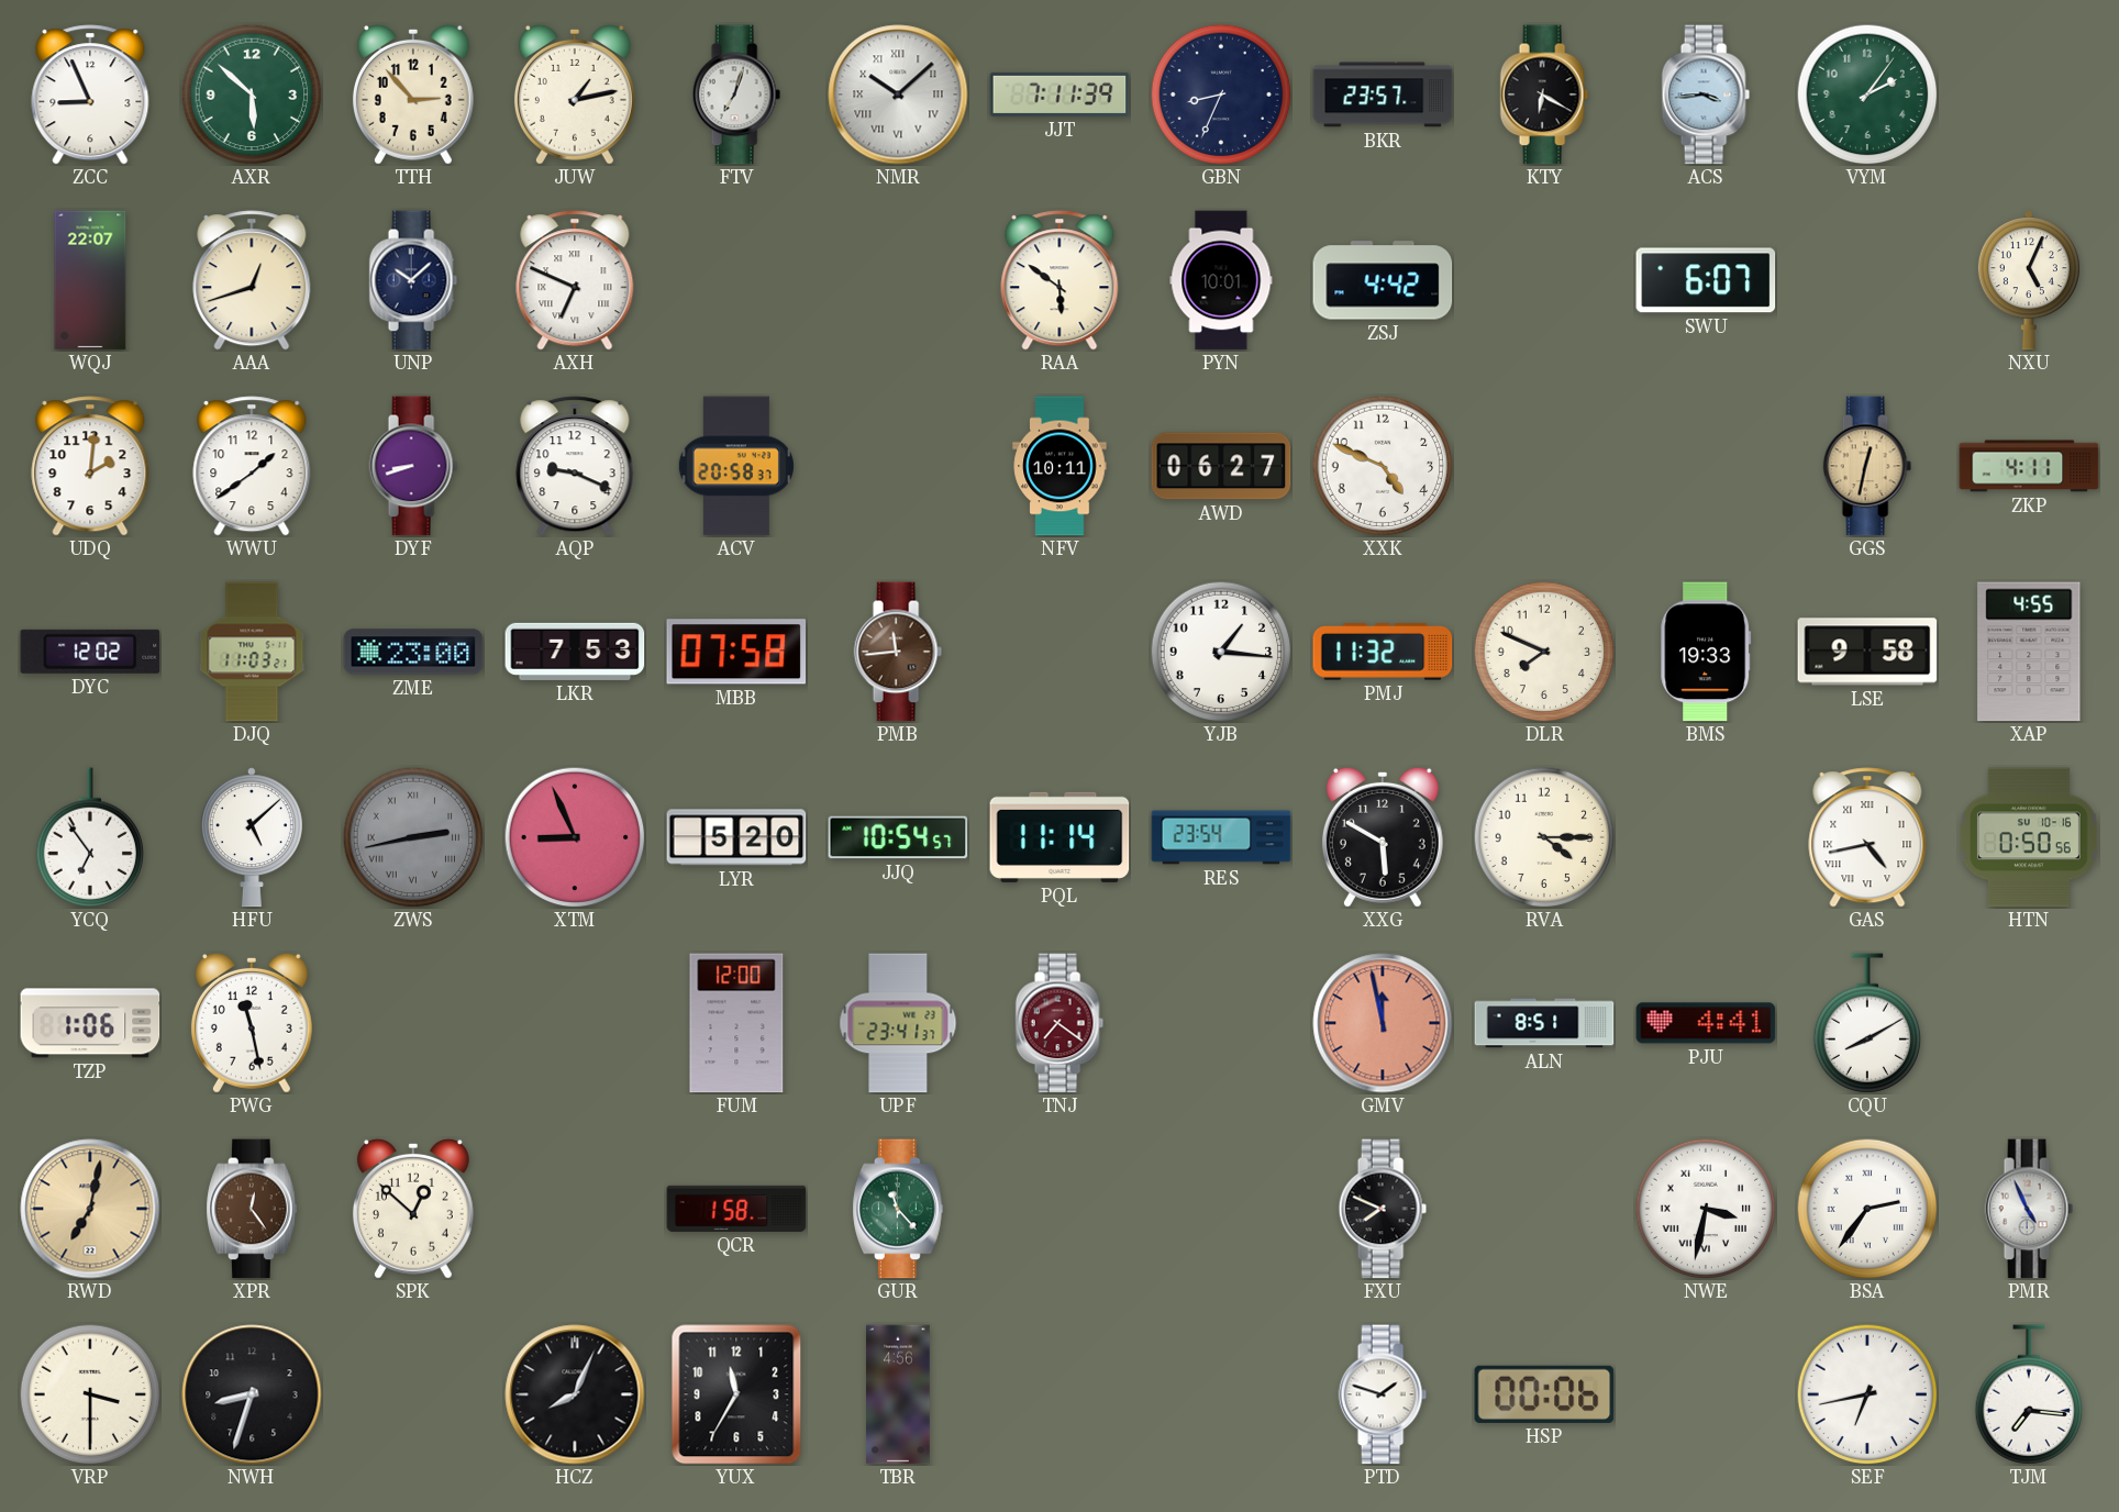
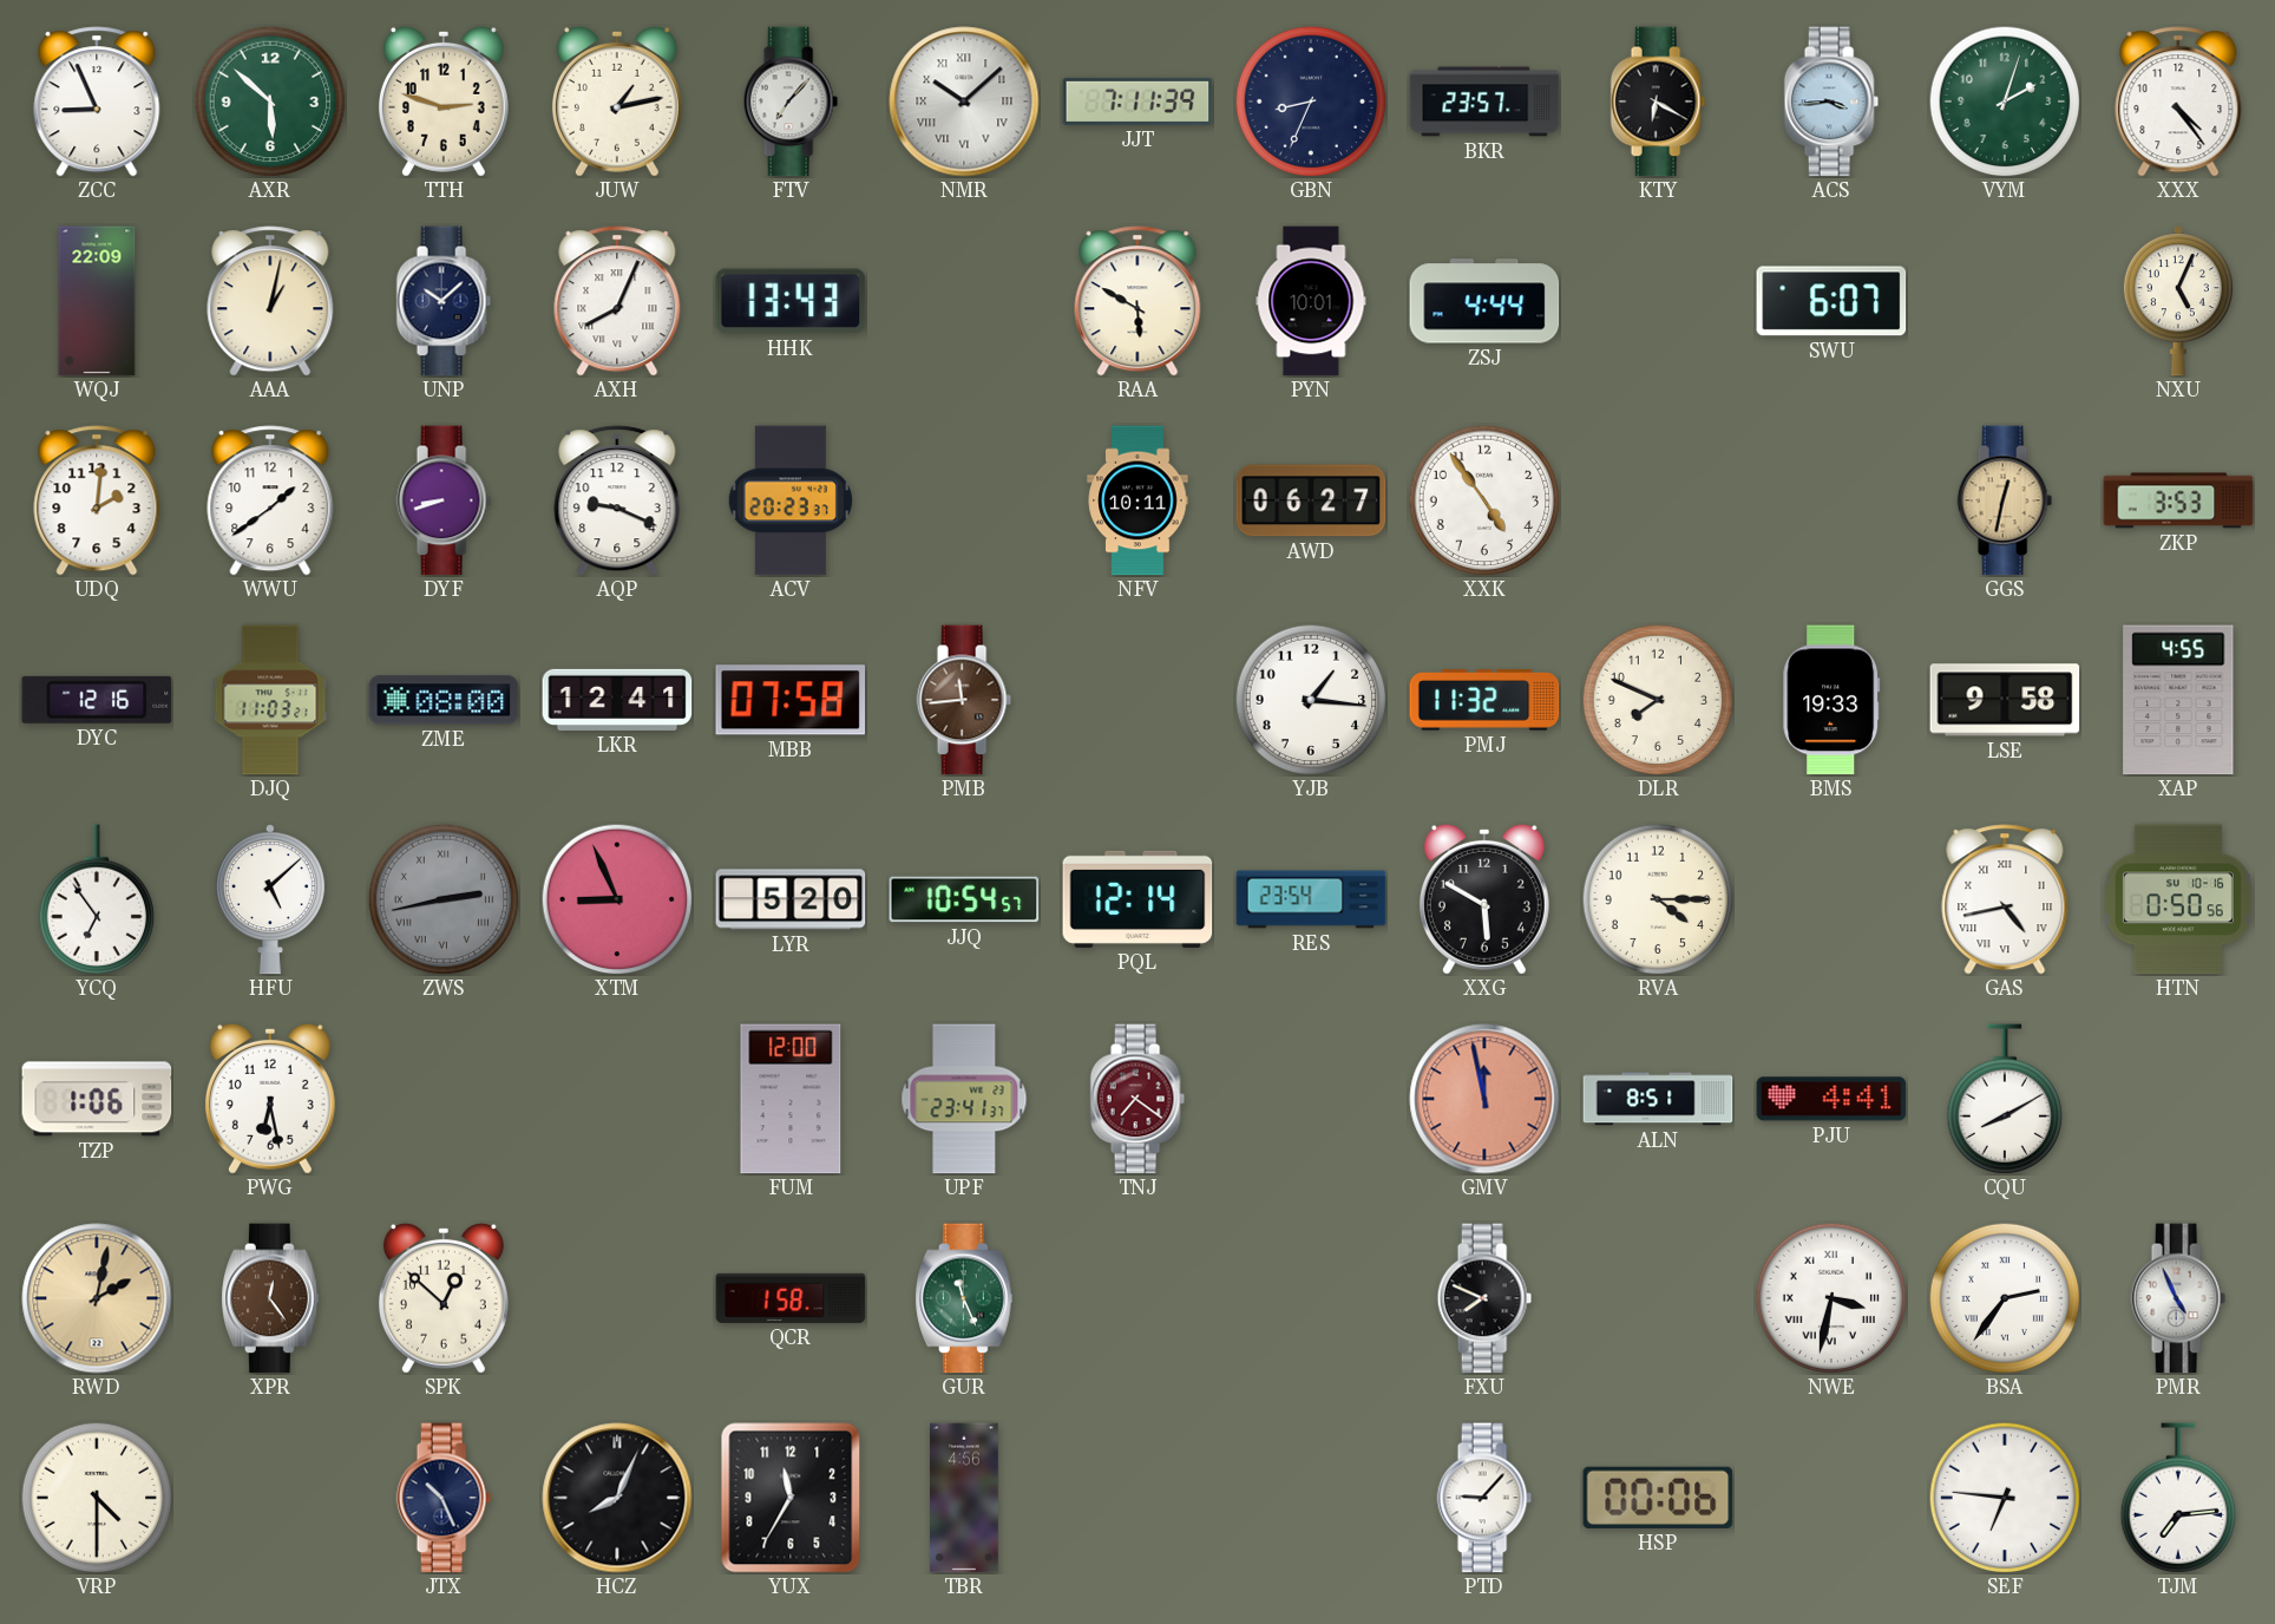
TTH: 2:53 -> 2:48
FTV: 7:03 -> 7:07
VYM: 2:06 -> 2:03
XXX: none -> 4:24
WQJ: 22:07 -> 22:09
AAA: 12:42 -> 1:02
AXH: 6:49 -> 8:04
HHK: none -> 13:43
RAA: 5:51 -> 5:50
ZSJ: 4:42 -> 4:44
ACV: 20:58 -> 20:23
XXK: 4:49 -> 4:54
ZKP: 4:11 -> 3:53
DYC: 12:02 -> 12:16
ZME: 23:00 -> 08:00
LKR: 7:53 -> 12:41
PQL: 11:14 -> 12:14
PWG: 11:28 -> 6:28
RWD: 7:02 -> 2:02
GUR: 11:23 -> 11:26
VRP: 3:30 -> 4:30
NWH: 8:33 -> none
JTX: none -> 10:26
PTD: 1:48 -> 9:07
SEF: 6:43 -> 6:46
TJM: 7:16 -> 7:14
